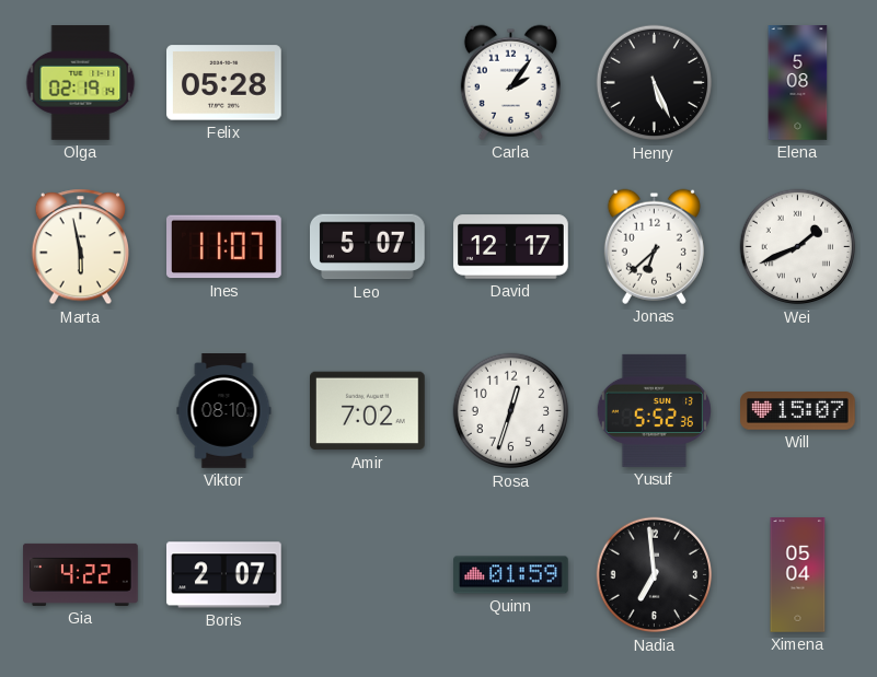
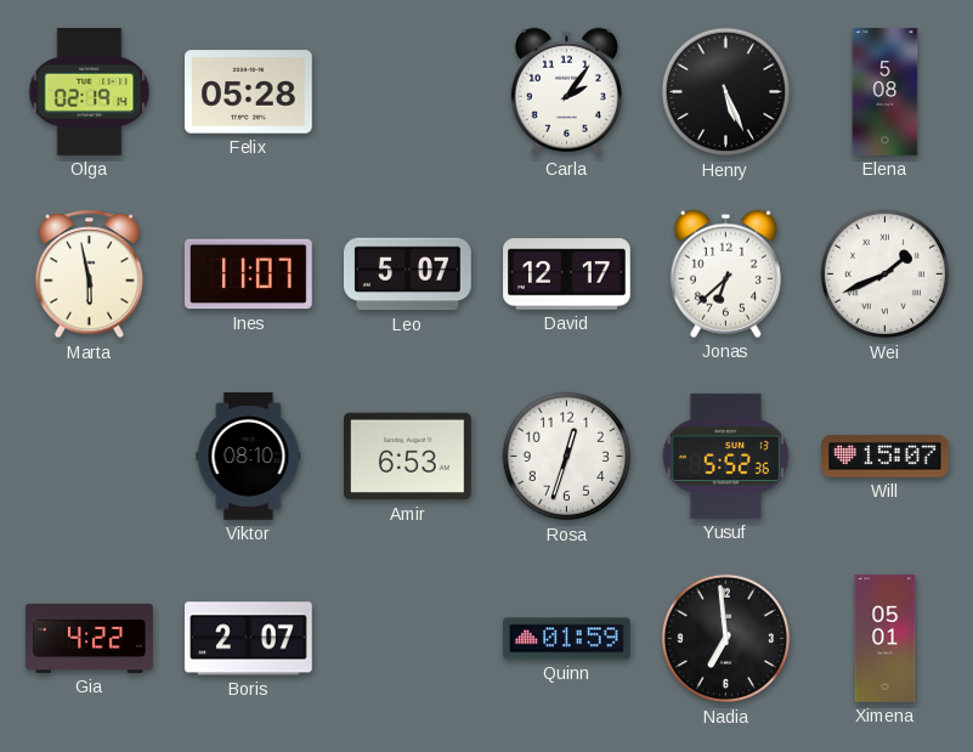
Amir: 7:02 -> 6:53
Ximena: 05:04 -> 05:01
